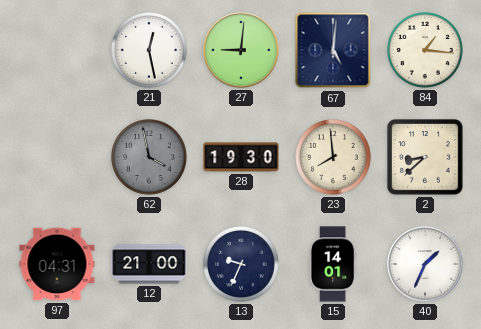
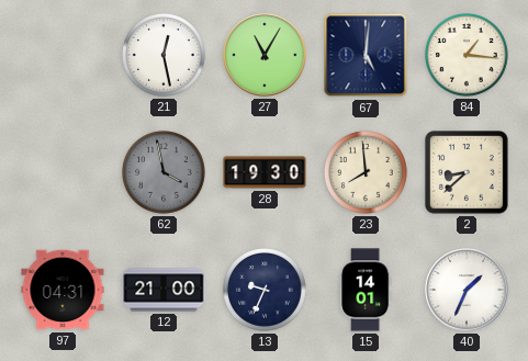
27: 9:01 -> 11:05
